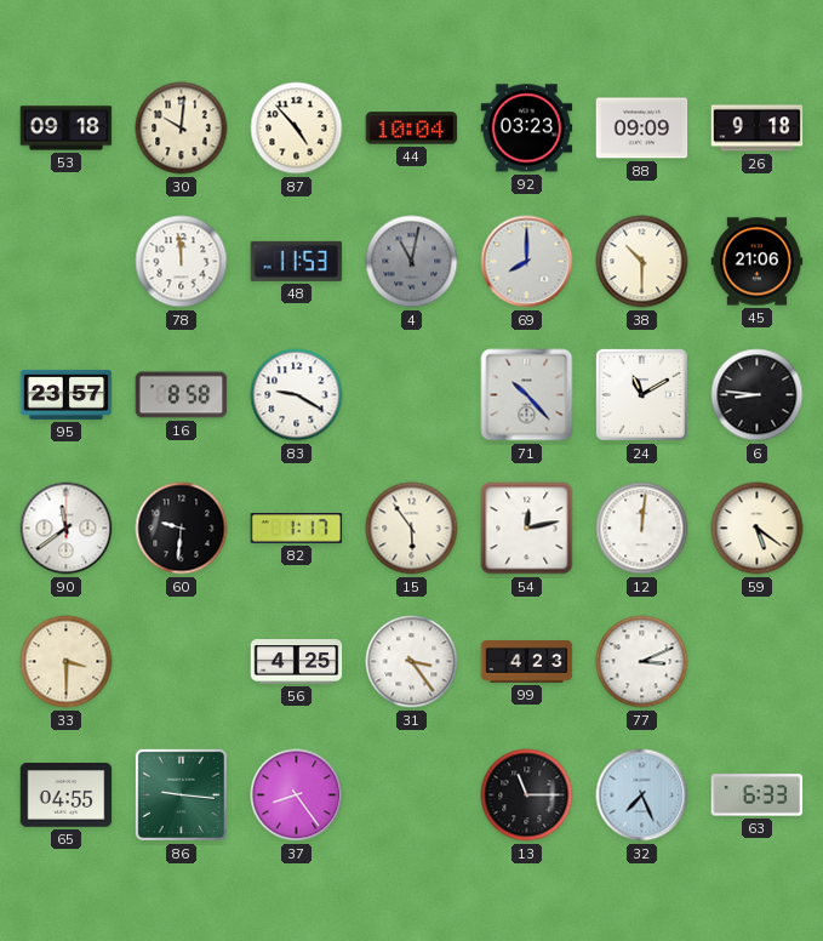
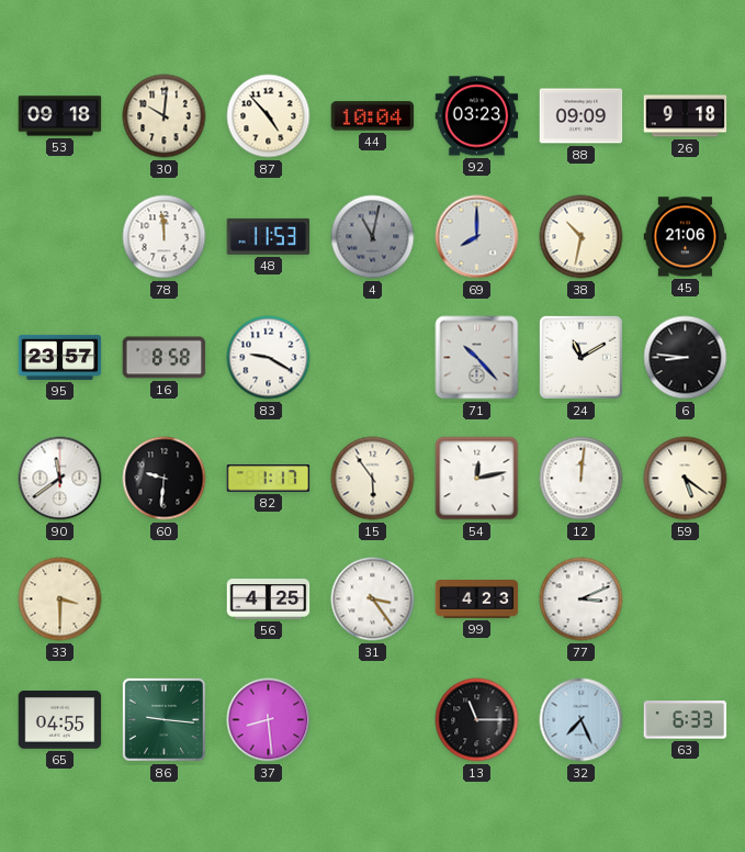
38: 10:30 -> 10:32
37: 8:24 -> 8:29
